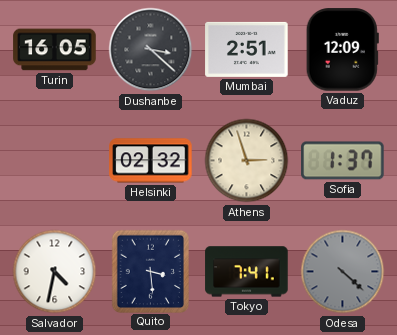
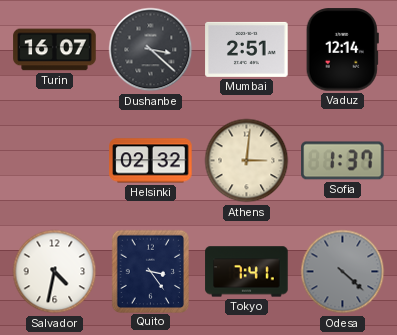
Turin: 16:05 -> 16:07
Vaduz: 12:09 -> 12:14
Athens: 2:57 -> 3:01
Quito: 3:29 -> 3:24
